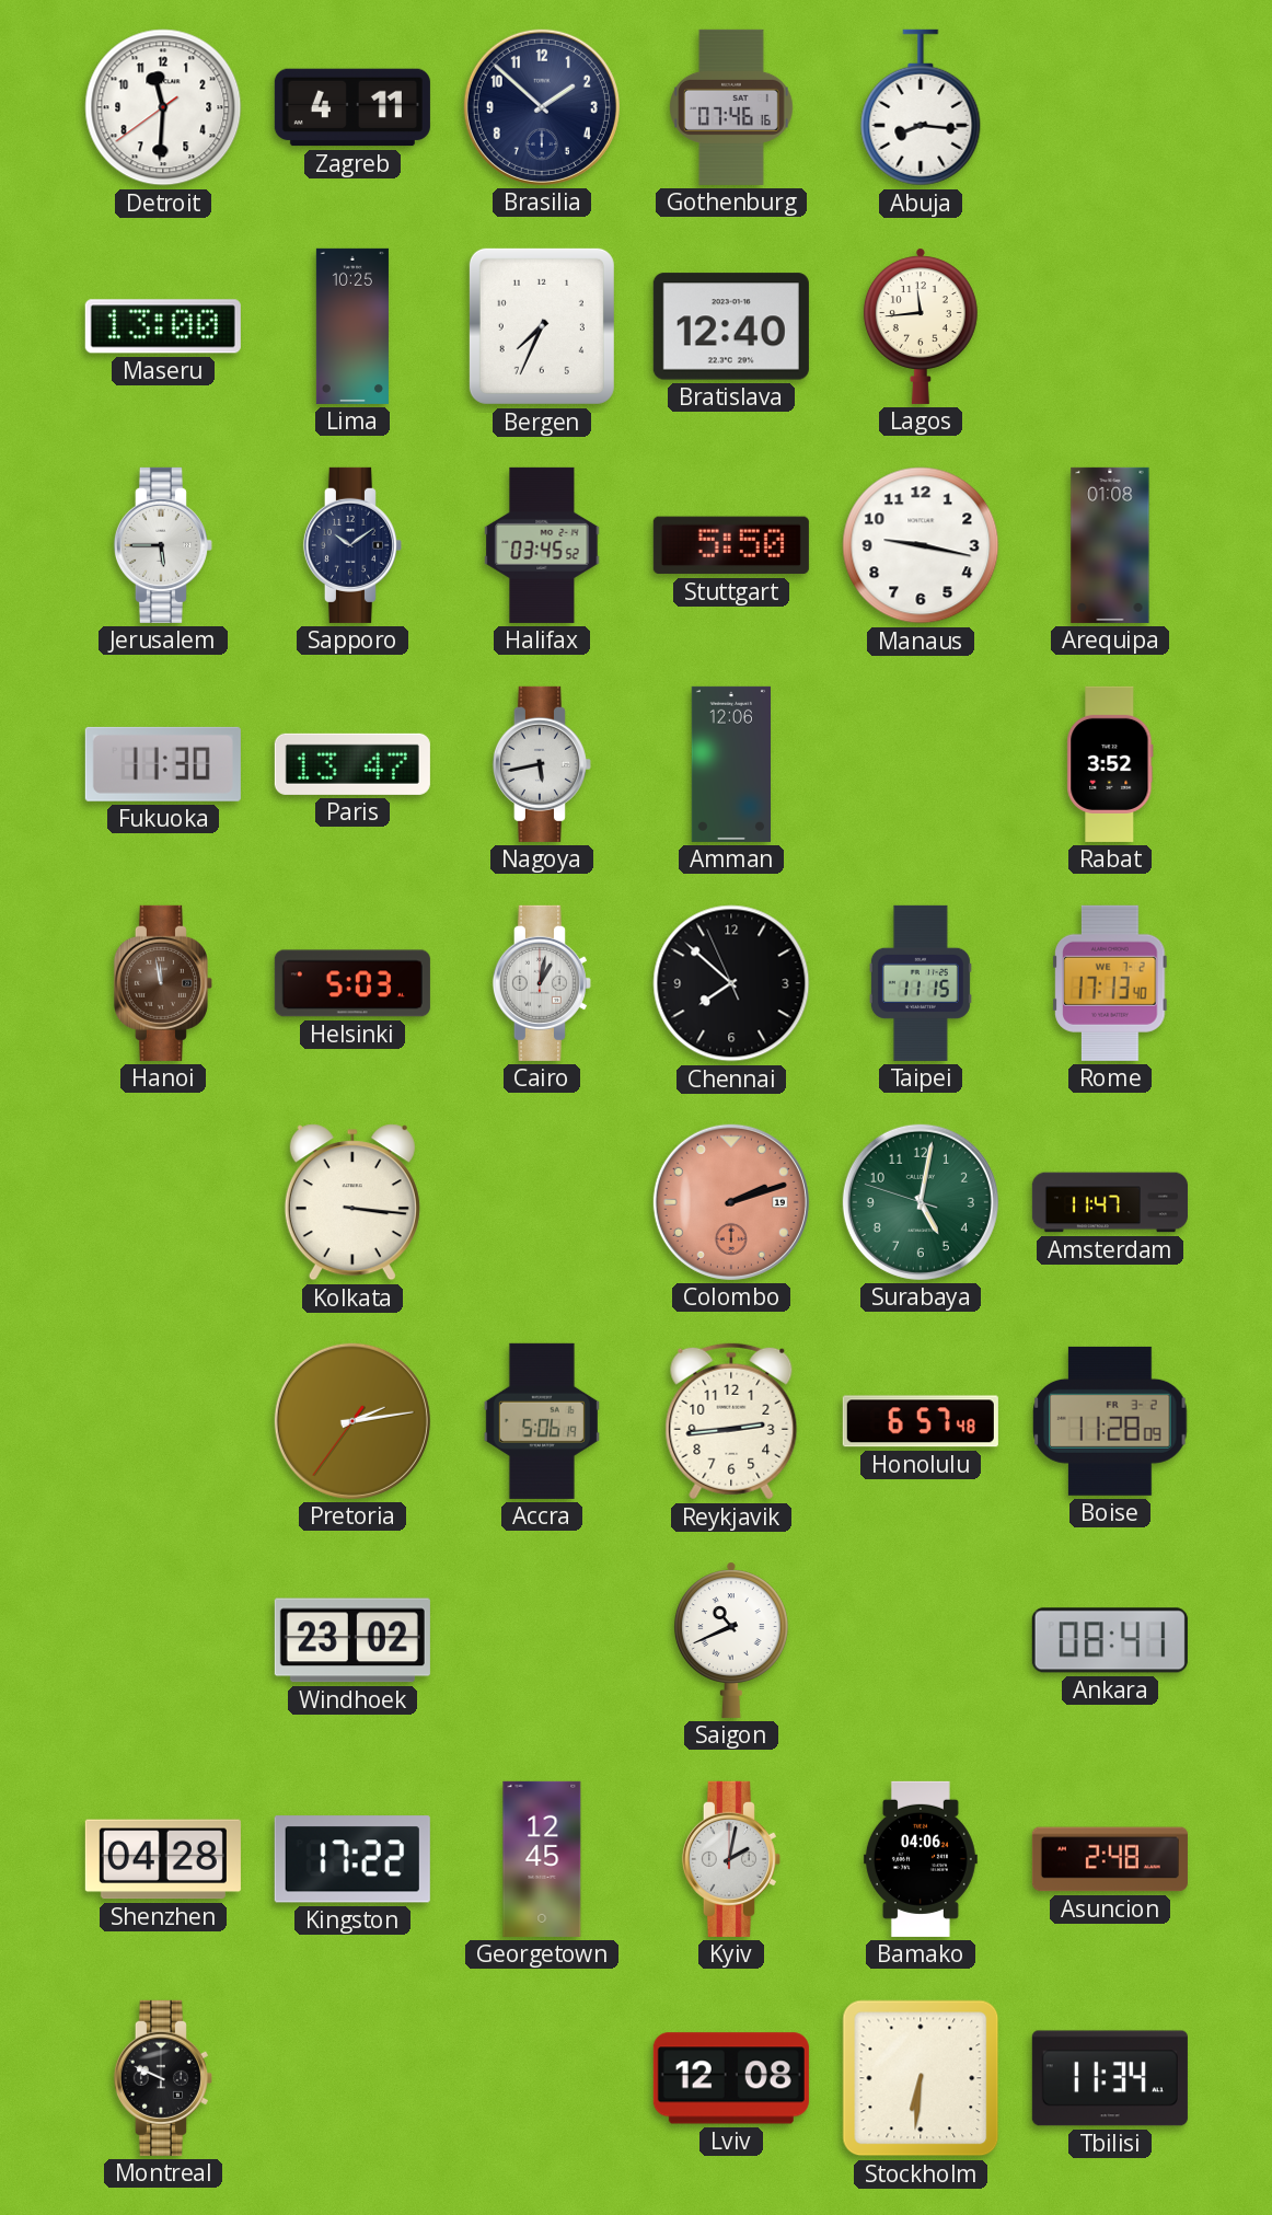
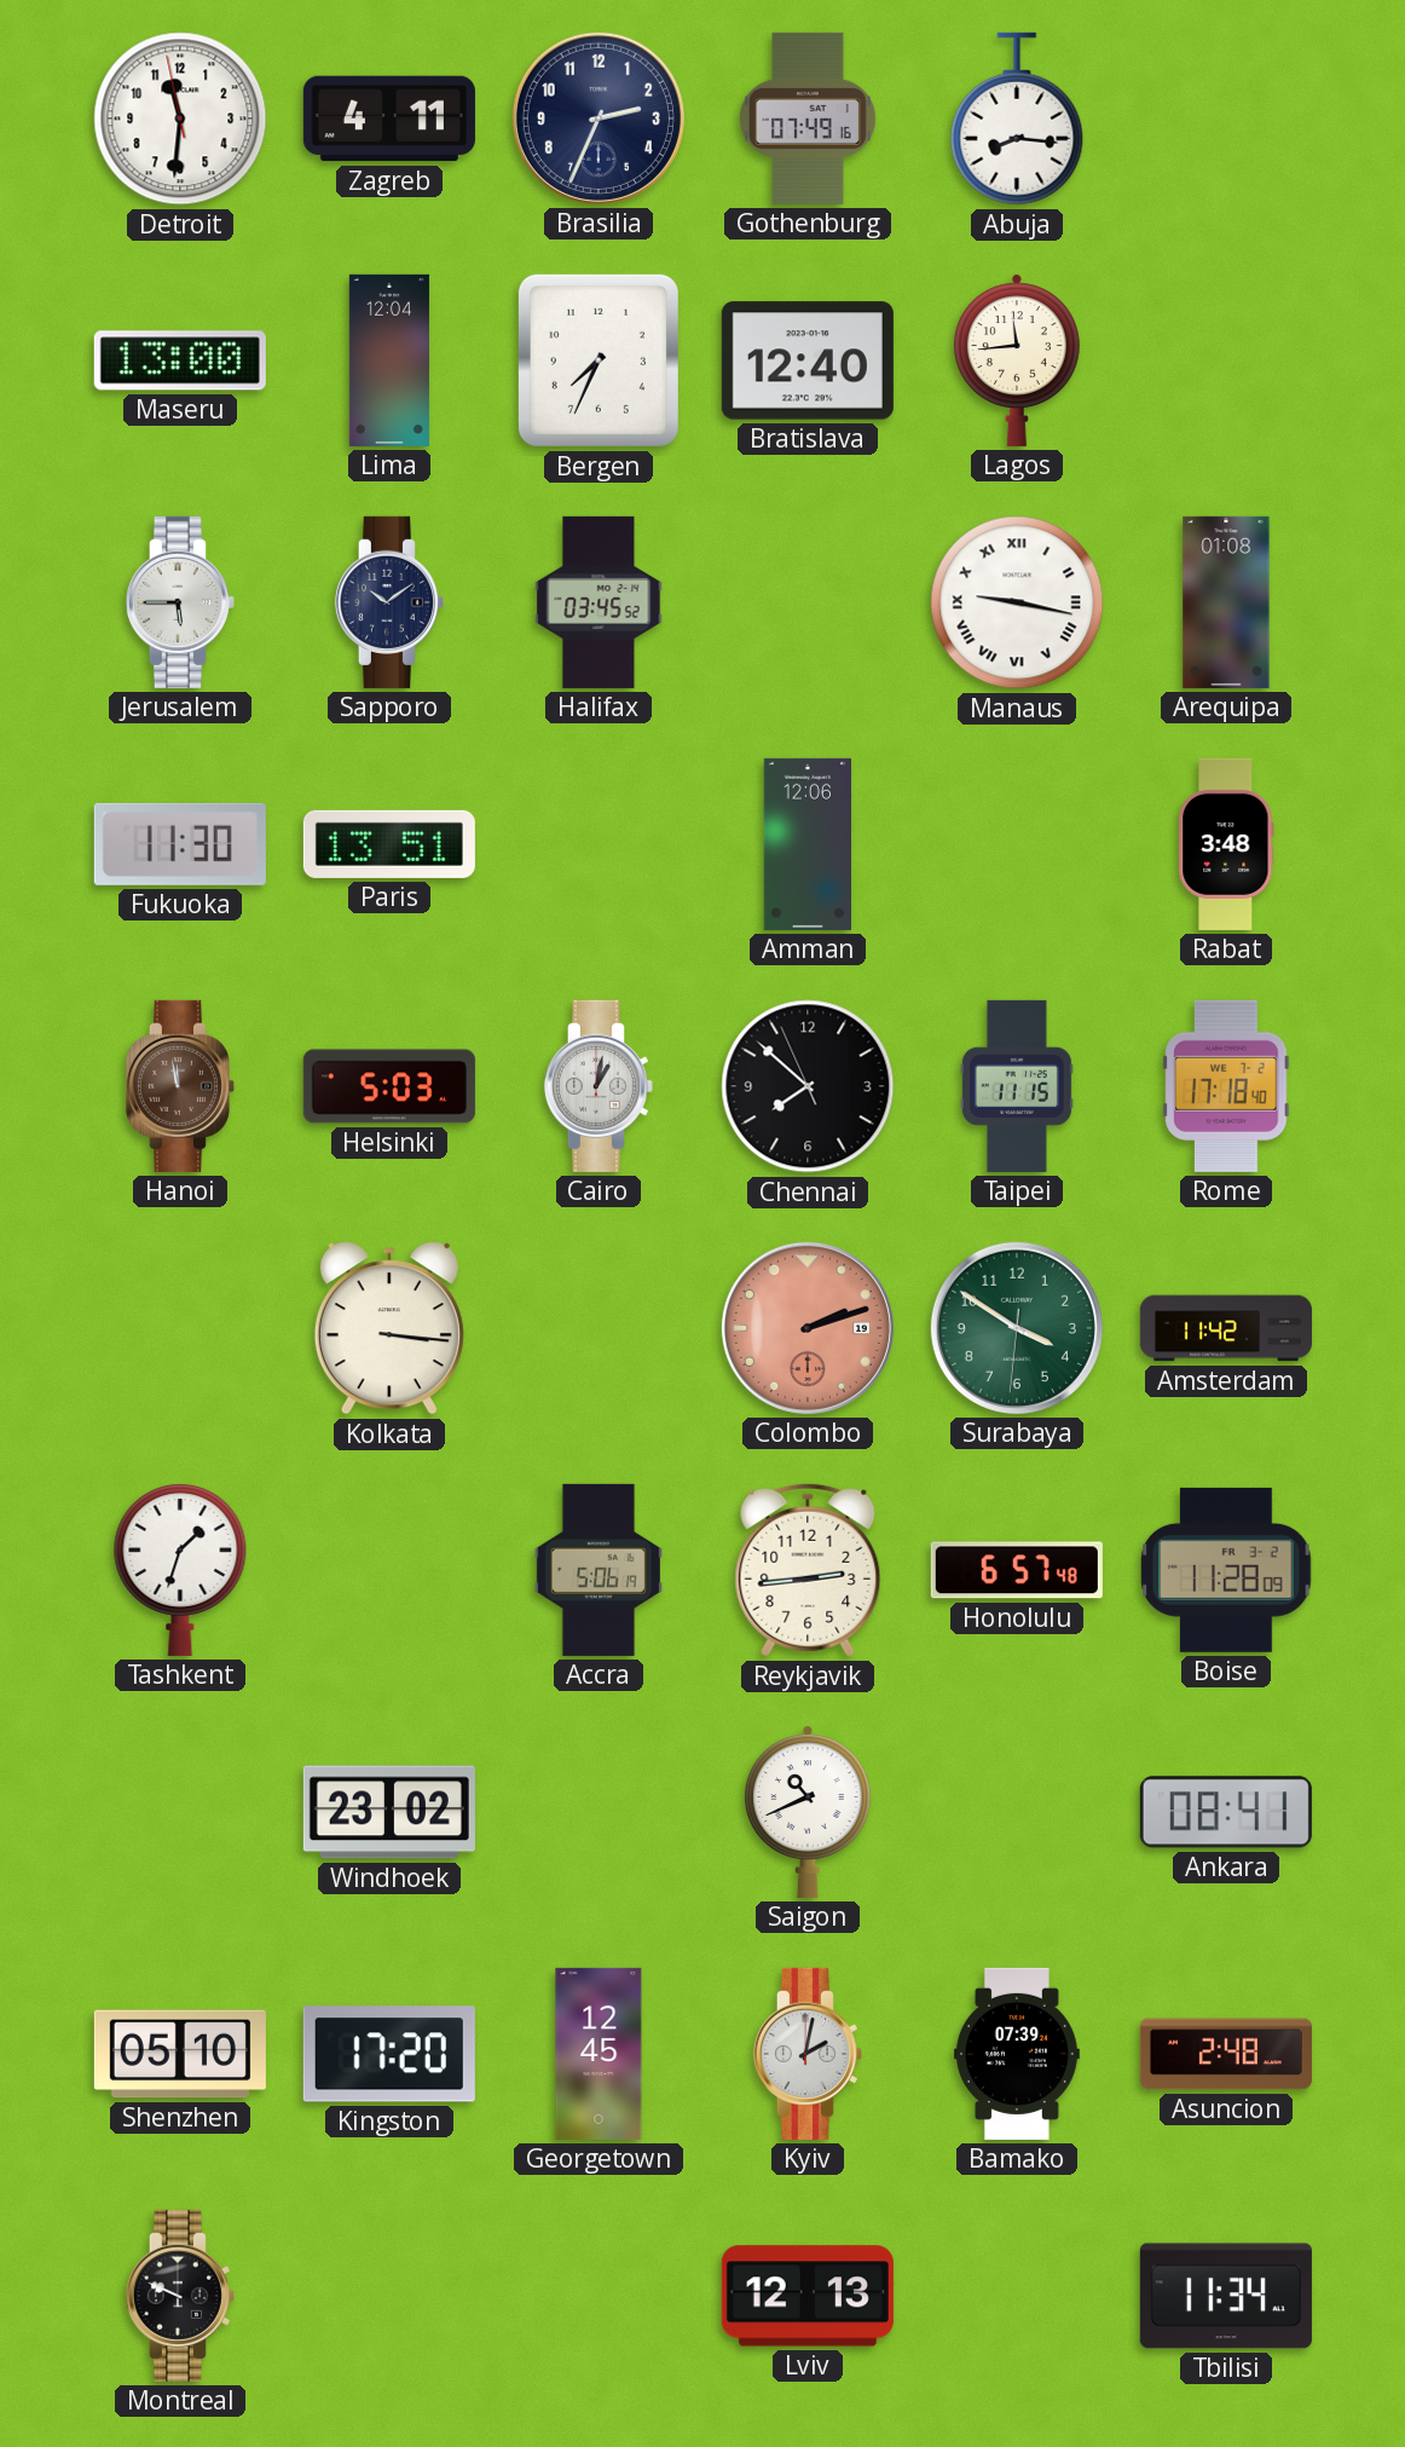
Detroit: 11:30:39 -> 11:30:58
Brasilia: 1:52 -> 2:34
Gothenburg: 07:46 -> 07:49
Lima: 10:25 -> 12:04
Stuttgart: 5:50 -> none
Manaus numerals: Arabic -> Roman
Paris: 13:47 -> 13:51
Nagoya: 5:43 -> none
Rabat: 3:52 -> 3:48
Rome: 17:13 -> 17:18
Surabaya: 5:01 -> 3:50
Amsterdam: 11:47 -> 11:42
Tashkent: none -> 1:33
Pretoria: 2:13 -> none
Shenzhen: 04:28 -> 05:10
Kingston: 17:22 -> 17:20
Bamako: 04:06 -> 07:39
Lviv: 12:08 -> 12:13
Stockholm: 6:31 -> none
